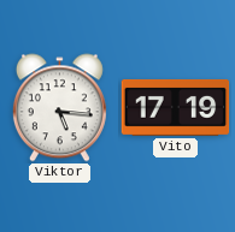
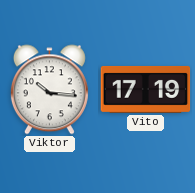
Viktor: 5:16 -> 10:16
